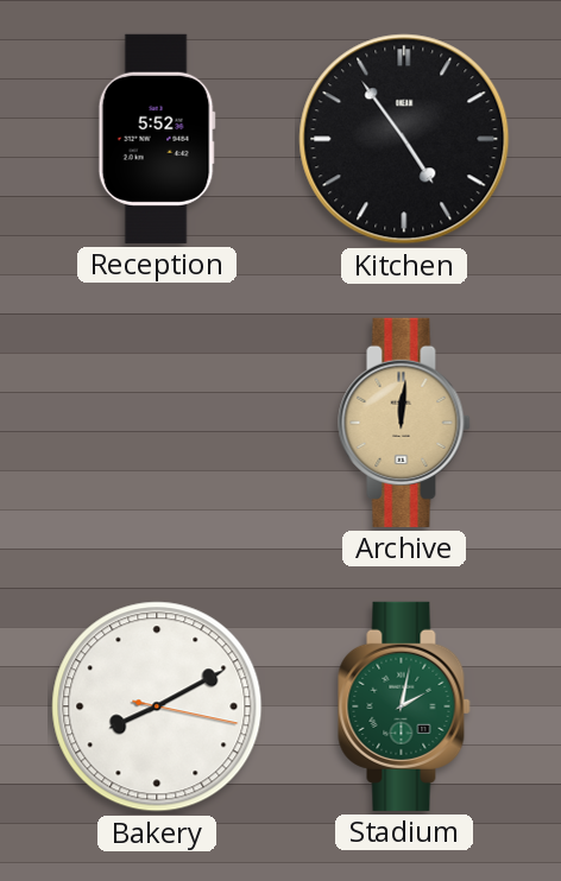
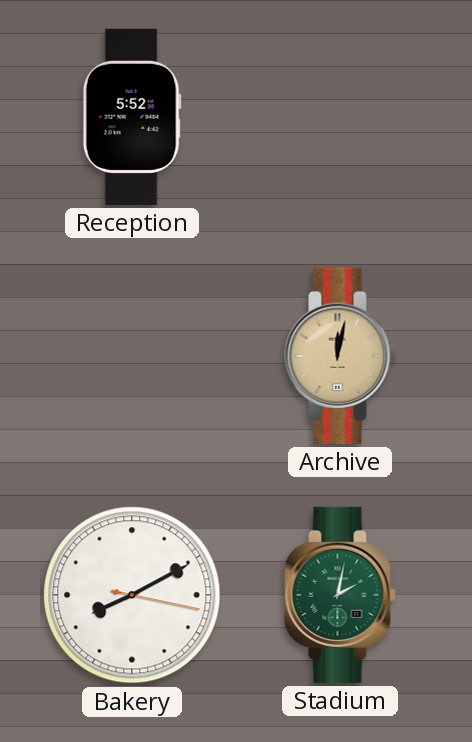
Kitchen: 4:54 -> none
Archive: 12:01 -> 12:02
